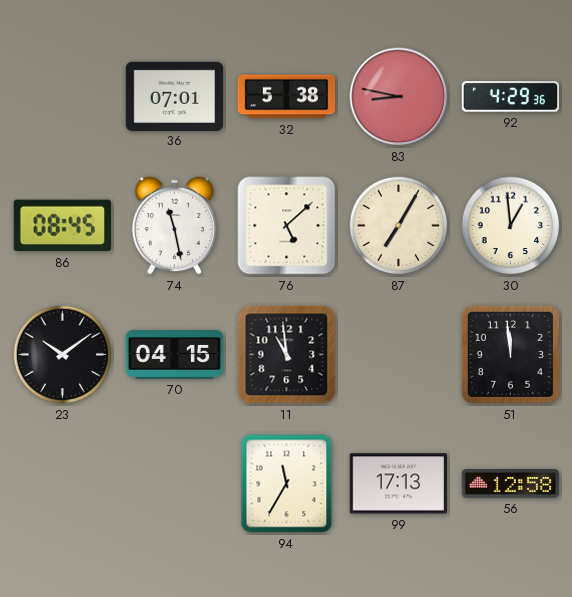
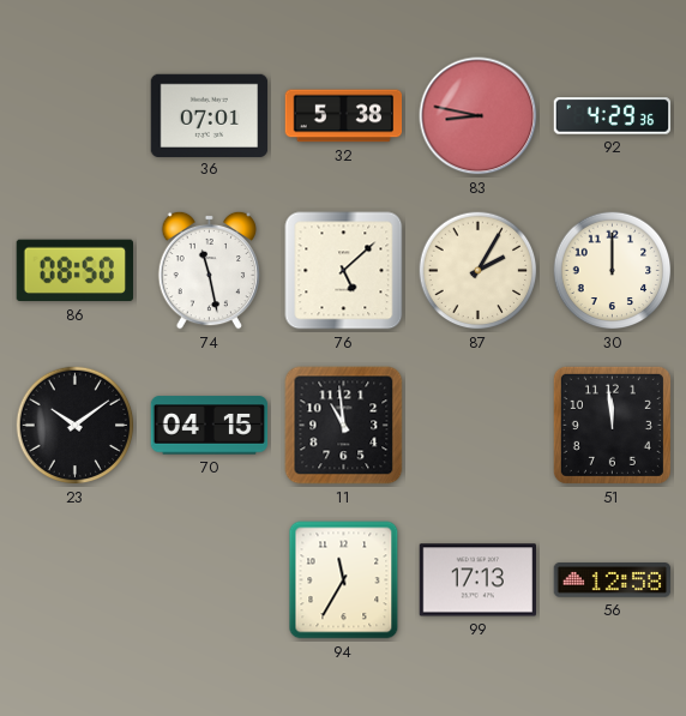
86: 08:45 -> 08:50
87: 7:05 -> 2:05
30: 12:59 -> 12:00
